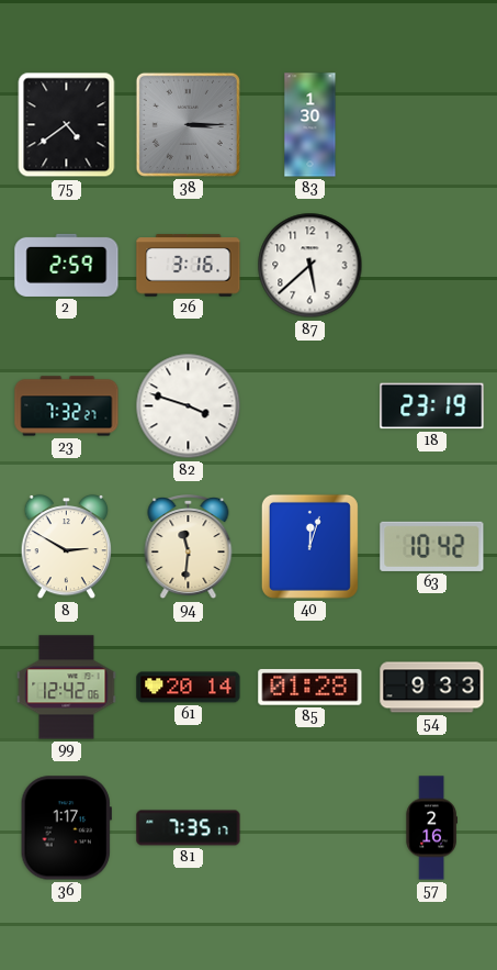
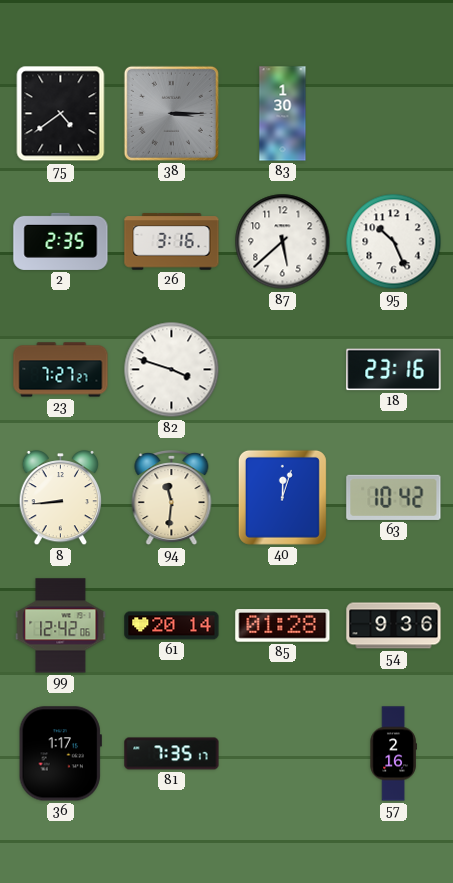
2: 2:59 -> 2:35
95: none -> 10:26
23: 7:32 -> 7:27
18: 23:19 -> 23:16
8: 2:50 -> 8:44
54: 9:33 -> 9:36
